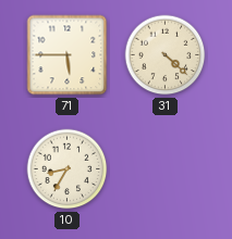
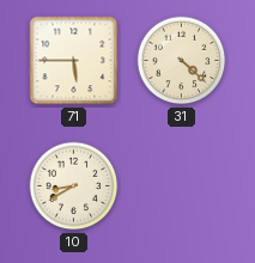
10: 8:35 -> 8:40
